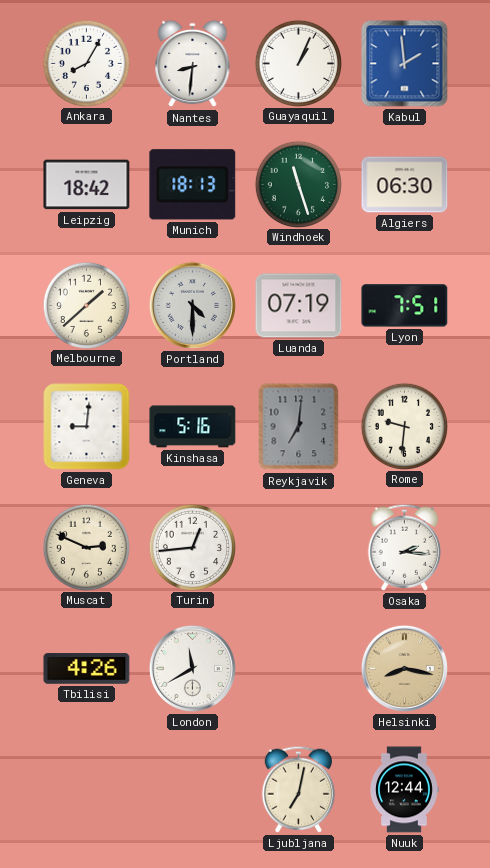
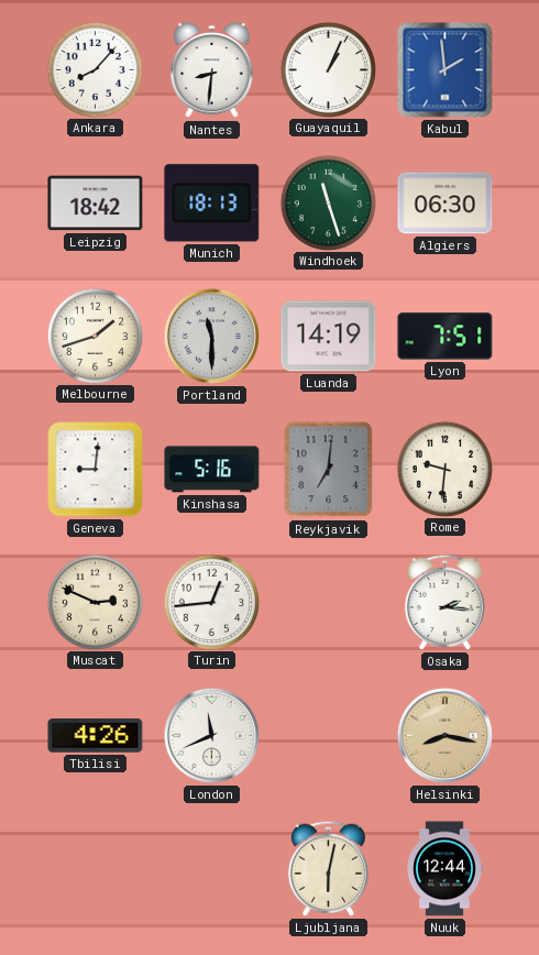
Ankara: 8:05 -> 8:07
Melbourne: 1:38 -> 1:42
Portland: 4:30 -> 11:30
Luanda: 07:19 -> 14:19
London: 11:40 -> 11:41
Ljubljana: 7:02 -> 6:02
